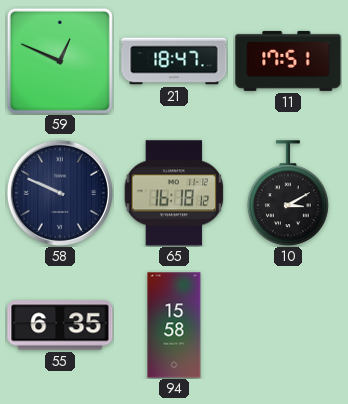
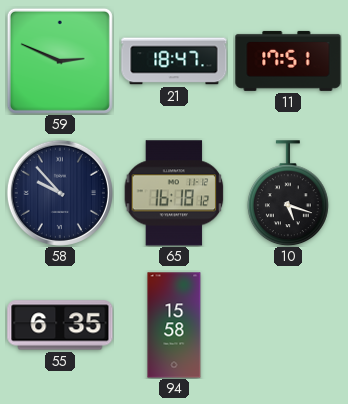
59: 12:49 -> 2:49
58: 9:49 -> 9:53
10: 3:10 -> 5:18
